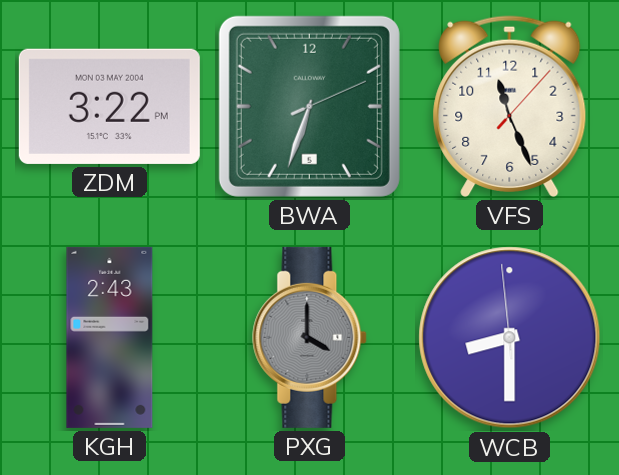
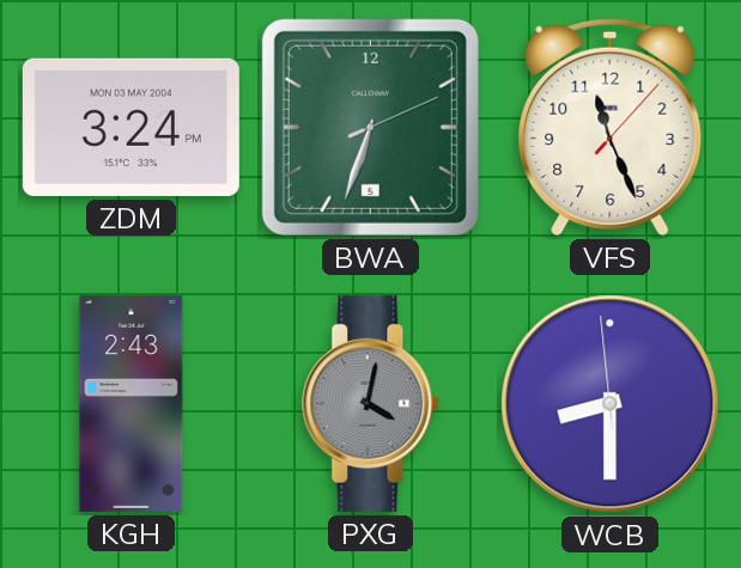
ZDM: 3:22 -> 3:24
PXG: 4:00 -> 4:02
